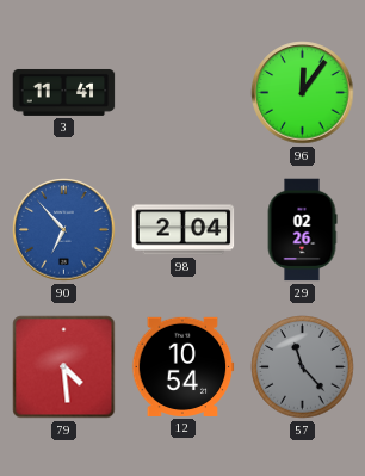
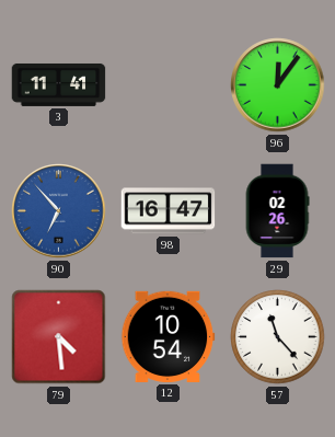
98: 2:04 -> 16:47
57 dial: grey -> white
